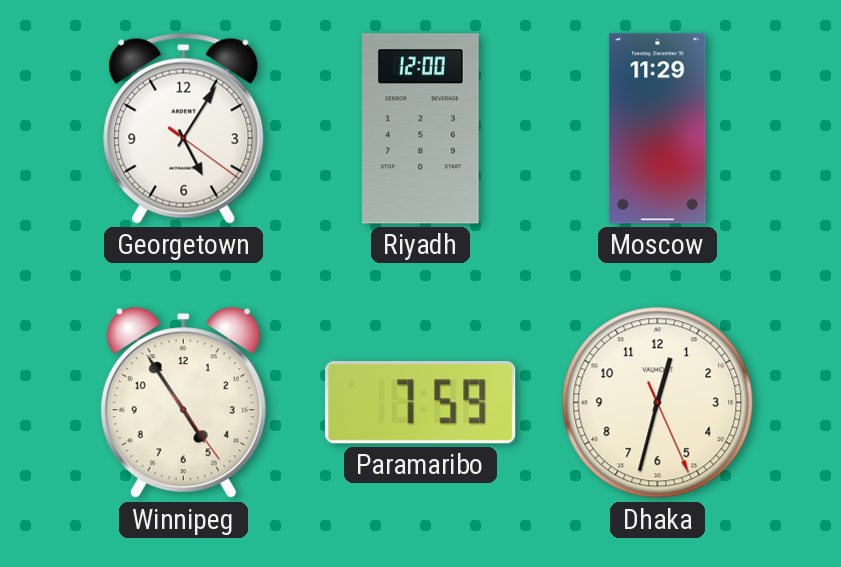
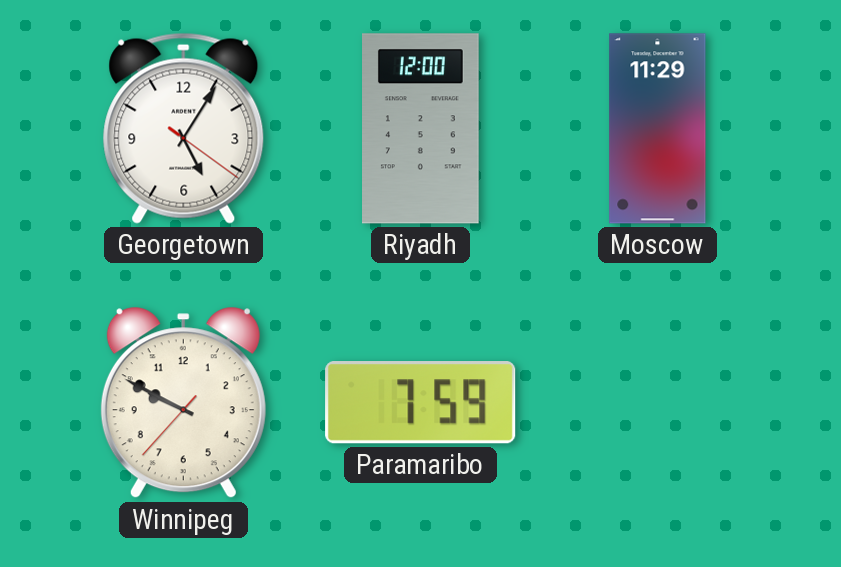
Winnipeg: 4:54 -> 9:49
Dhaka: 12:32 -> none
